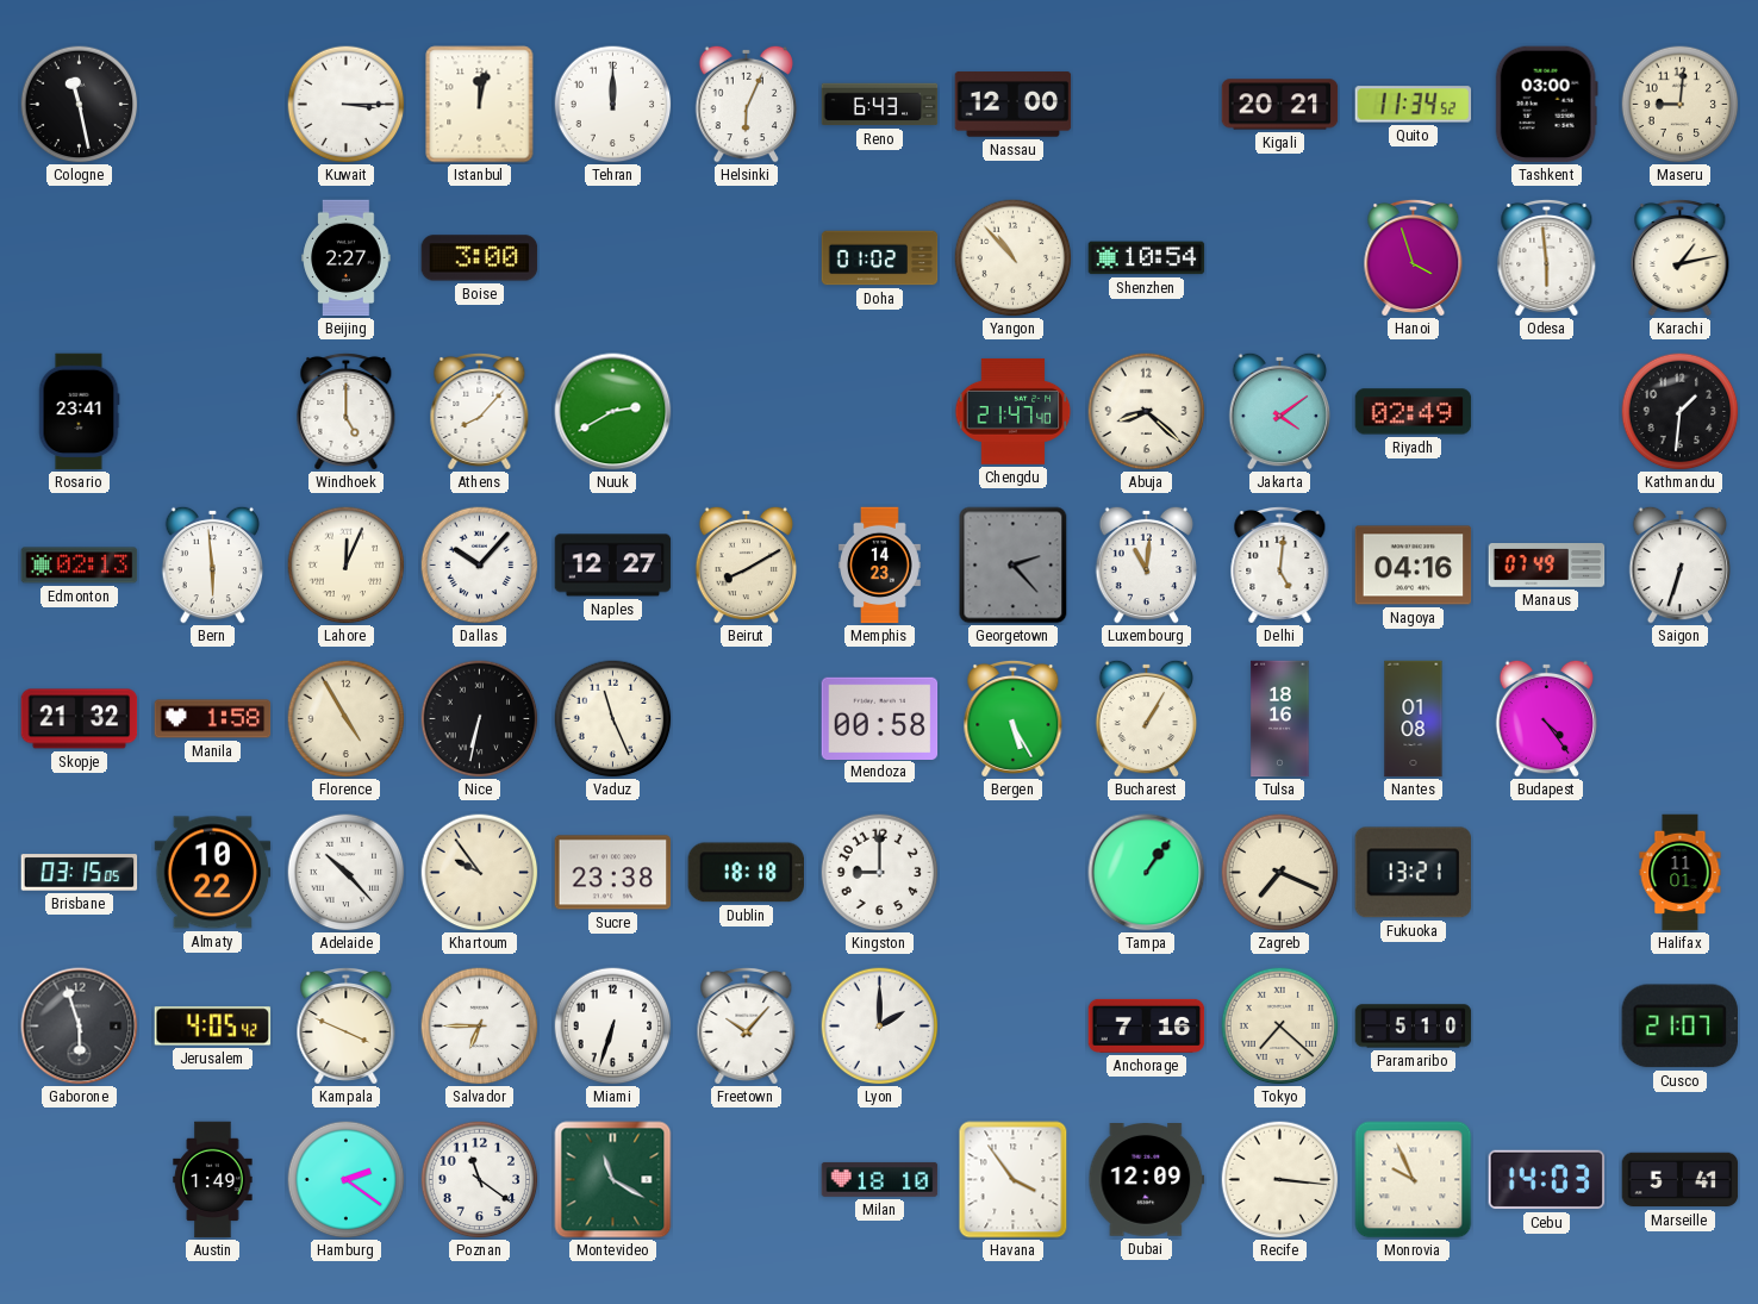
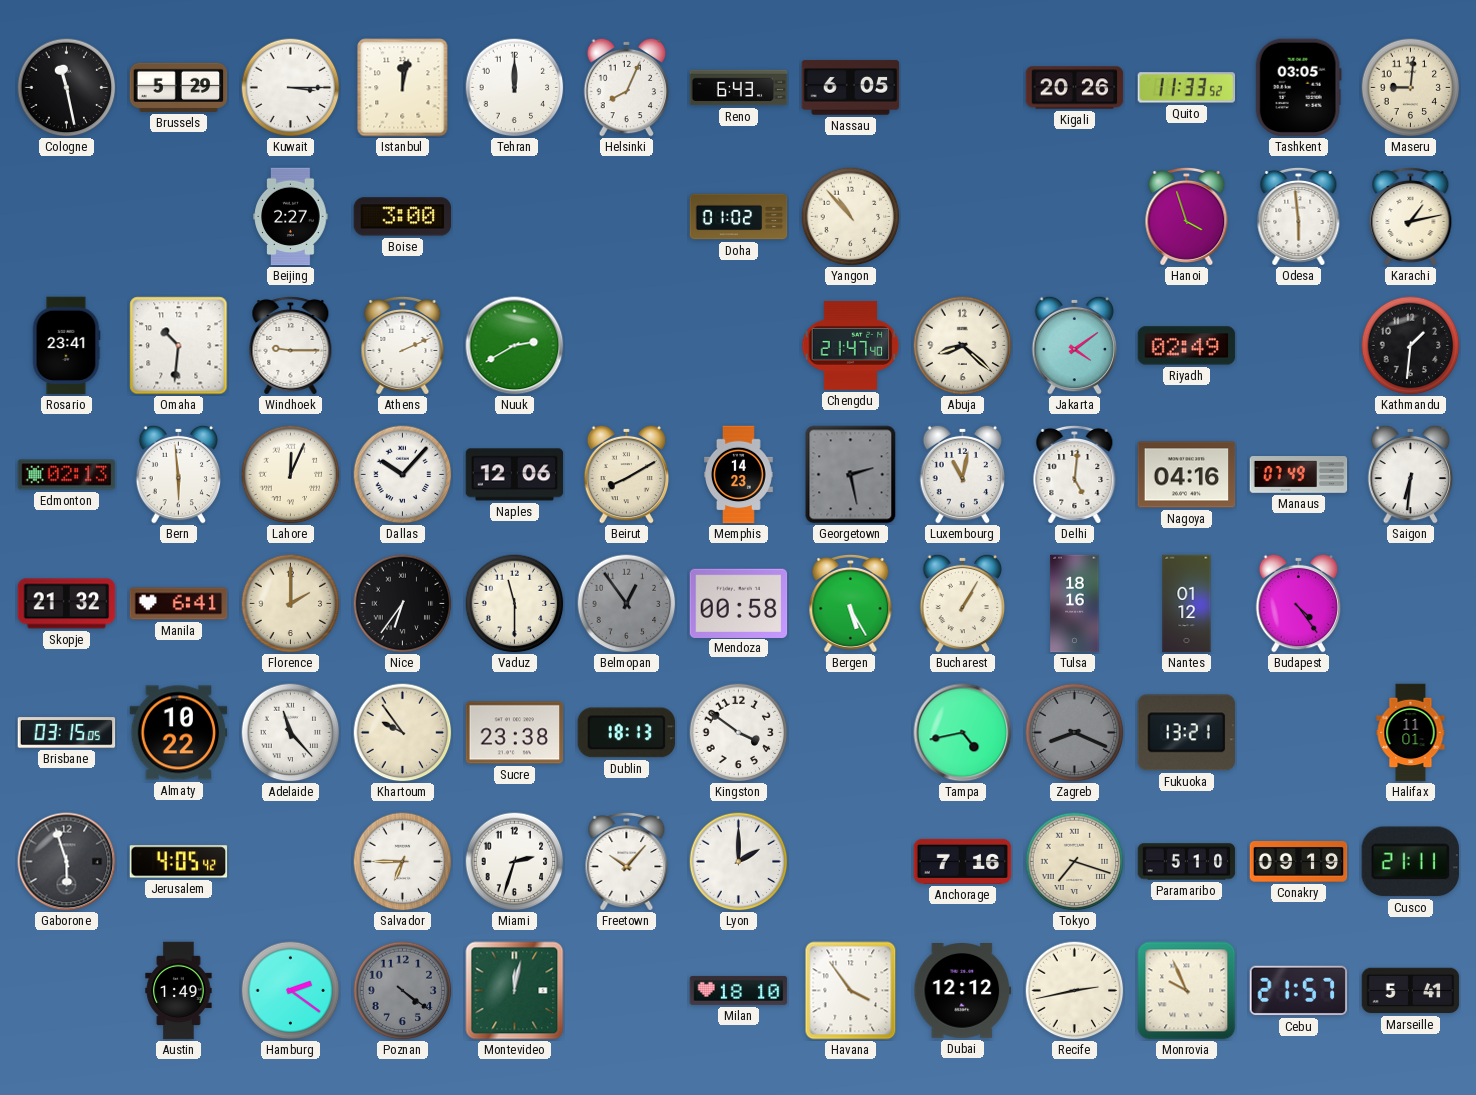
Brussels: none -> 5:29
Helsinki: 6:04 -> 8:04
Nassau: 12:00 -> 6:05
Kigali: 20:21 -> 20:26
Quito: 11:34 -> 11:33
Tashkent: 03:00 -> 03:05
Shenzhen: 10:54 -> none
Omaha: none -> 10:31
Windhoek: 5:00 -> 9:15
Athens: 8:07 -> 2:11
Naples: 12:27 -> 12:06
Georgetown: 2:23 -> 2:28
Luxembourg: 11:01 -> 11:02
Saigon: 6:33 -> 6:31
Manila: 1:58 -> 6:41
Florence: 4:55 -> 2:00
Nice: 6:32 -> 6:36
Vaduz: 11:26 -> 11:30
Belmopan: none -> 12:54
Nantes: 01:08 -> 01:12
Adelaide: 10:23 -> 11:23
Dublin: 18:18 -> 18:13
Kingston: 9:00 -> 3:51
Tampa: 1:06 -> 4:43
Zagreb: 7:19 -> 8:19
Zagreb dial: cream -> grey
Kampala: 3:49 -> none
Miami: 6:33 -> 2:33
Tokyo: 7:22 -> 7:18
Conakry: none -> 09:19
Cusco: 21:07 -> 21:11
Poznan: 11:21 -> 4:21
Poznan dial: white -> grey
Montevideo: 11:20 -> 12:02
Dubai: 12:09 -> 12:12
Recife: 3:16 -> 2:43
Cebu: 14:03 -> 21:57
